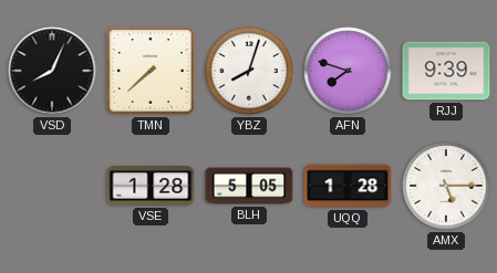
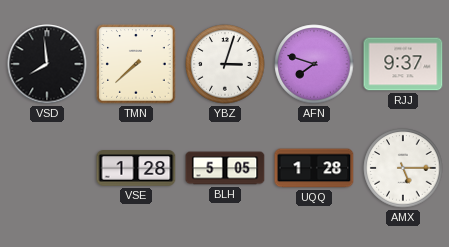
VSD: 8:04 -> 7:59
YBZ: 8:03 -> 3:03
RJJ: 9:39 -> 9:37
